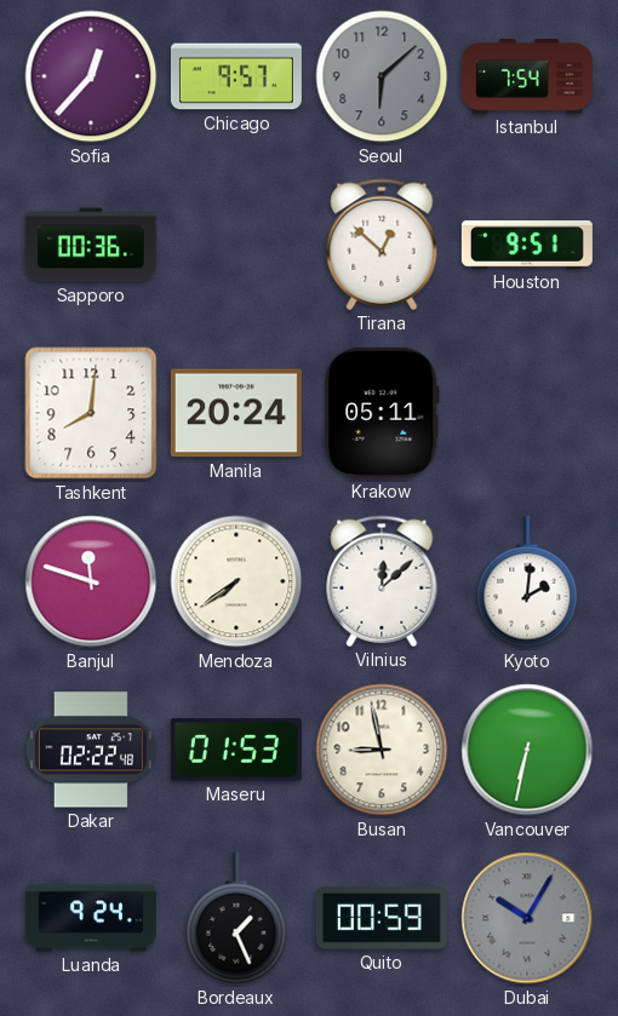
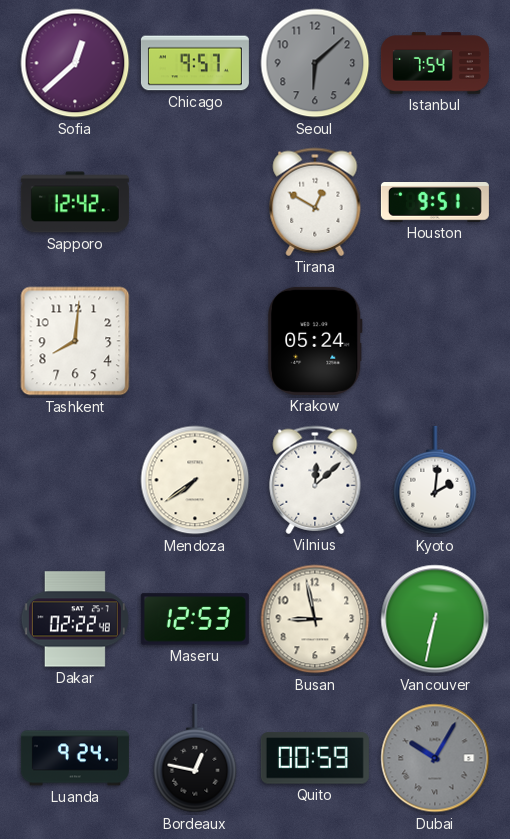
Sofia: 12:37 -> 12:38
Sapporo: 00:36 -> 12:42
Tirana: 12:52 -> 12:50
Manila: 20:24 -> none
Krakow: 05:11 -> 05:24
Banjul: 11:48 -> none
Maseru: 01:53 -> 12:53
Bordeaux: 1:26 -> 12:47
